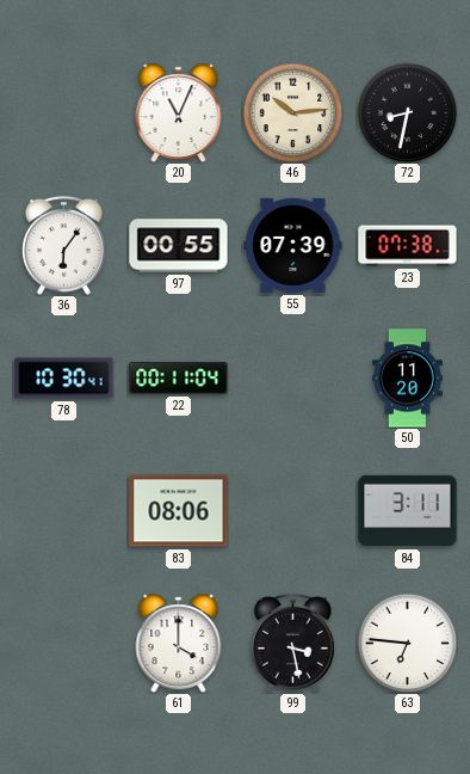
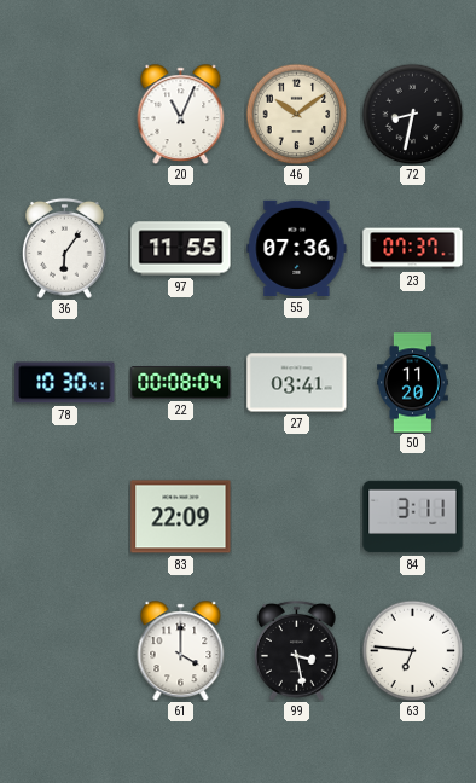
46: 10:14 -> 10:09
97: 00:55 -> 11:55
55: 07:39 -> 07:36
23: 07:38 -> 07:37
22: 00:11 -> 00:08
27: none -> 03:41
83: 08:06 -> 22:09
